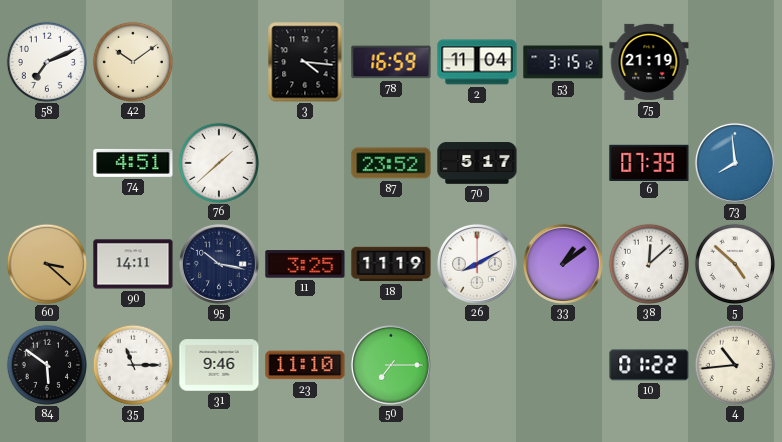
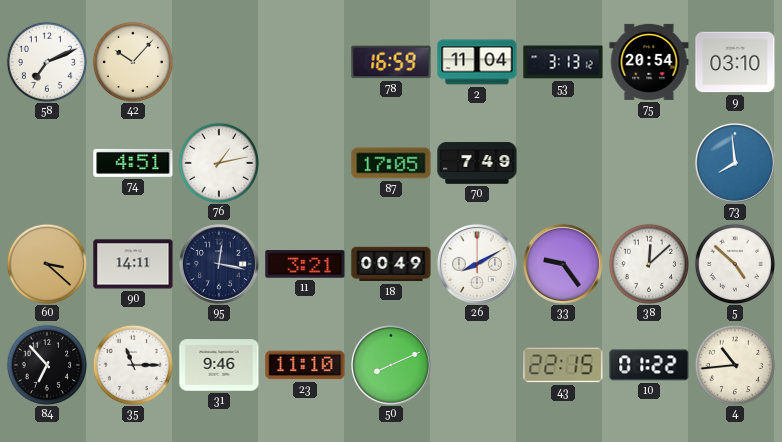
42: 10:09 -> 10:07
3: 4:16 -> none
53: 3:15 -> 3:13
75: 21:19 -> 20:54
9: none -> 03:10
76: 1:38 -> 1:13
87: 23:52 -> 17:05
70: 5:17 -> 7:49
6: 07:39 -> none
95: 10:17 -> 12:17
11: 3:25 -> 3:21
18: 11:19 -> 00:49
33: 1:09 -> 9:24
84: 5:51 -> 6:53
50: 7:15 -> 8:11
43: none -> 22:15
